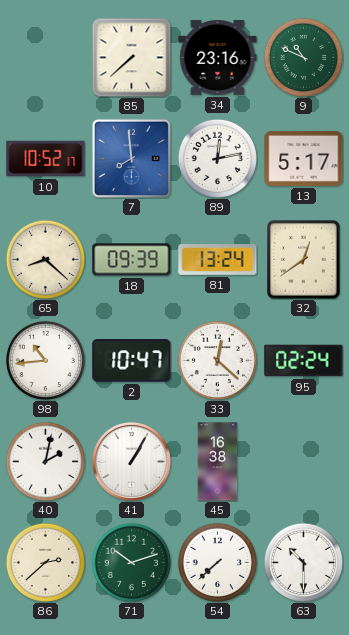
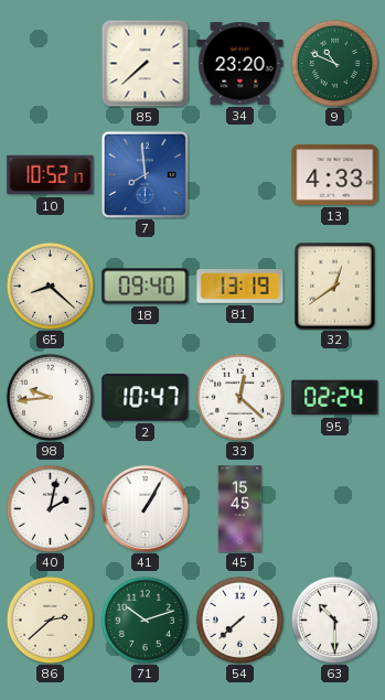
34: 23:16 -> 23:20
89: 12:13 -> none
13: 5:17 -> 4:33
18: 09:39 -> 09:40
81: 13:24 -> 13:19
98: 10:44 -> 9:44
45: 16:38 -> 15:45
